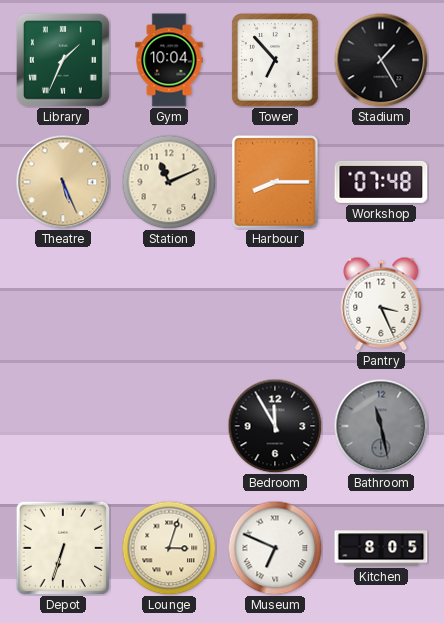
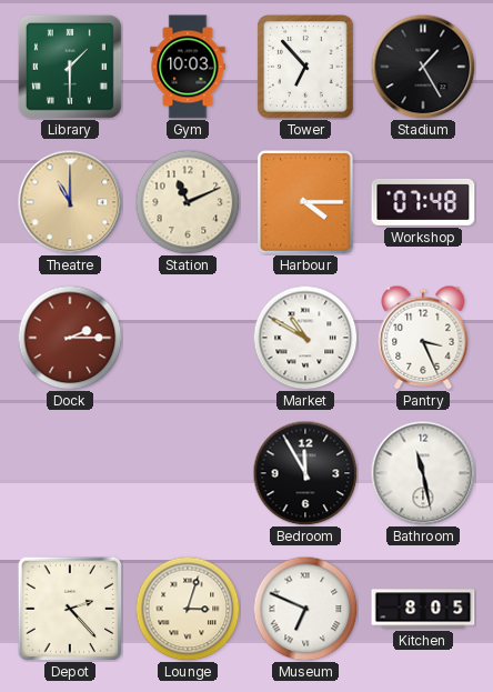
Library: 1:34 -> 1:30
Gym: 10:04 -> 10:03
Theatre: 5:26 -> 11:00
Harbour: 8:15 -> 4:15
Dock: none -> 2:15
Market: none -> 10:50
Bathroom dial: grey -> white
Depot: 6:33 -> 2:23
